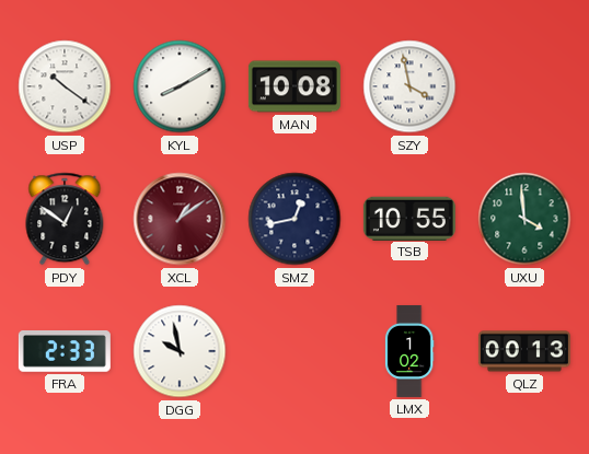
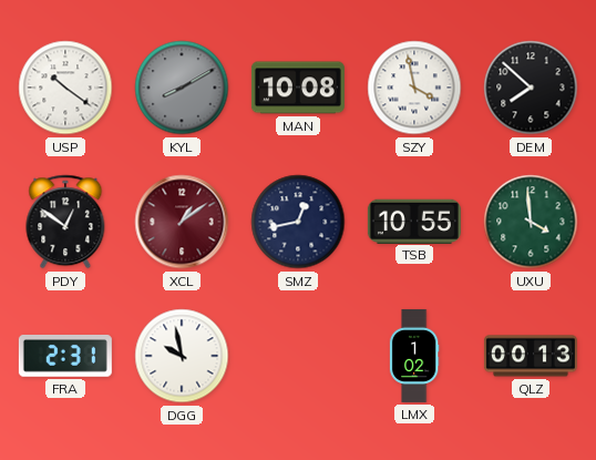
KYL dial: white -> grey
DEM: none -> 7:52
FRA: 2:33 -> 2:31
